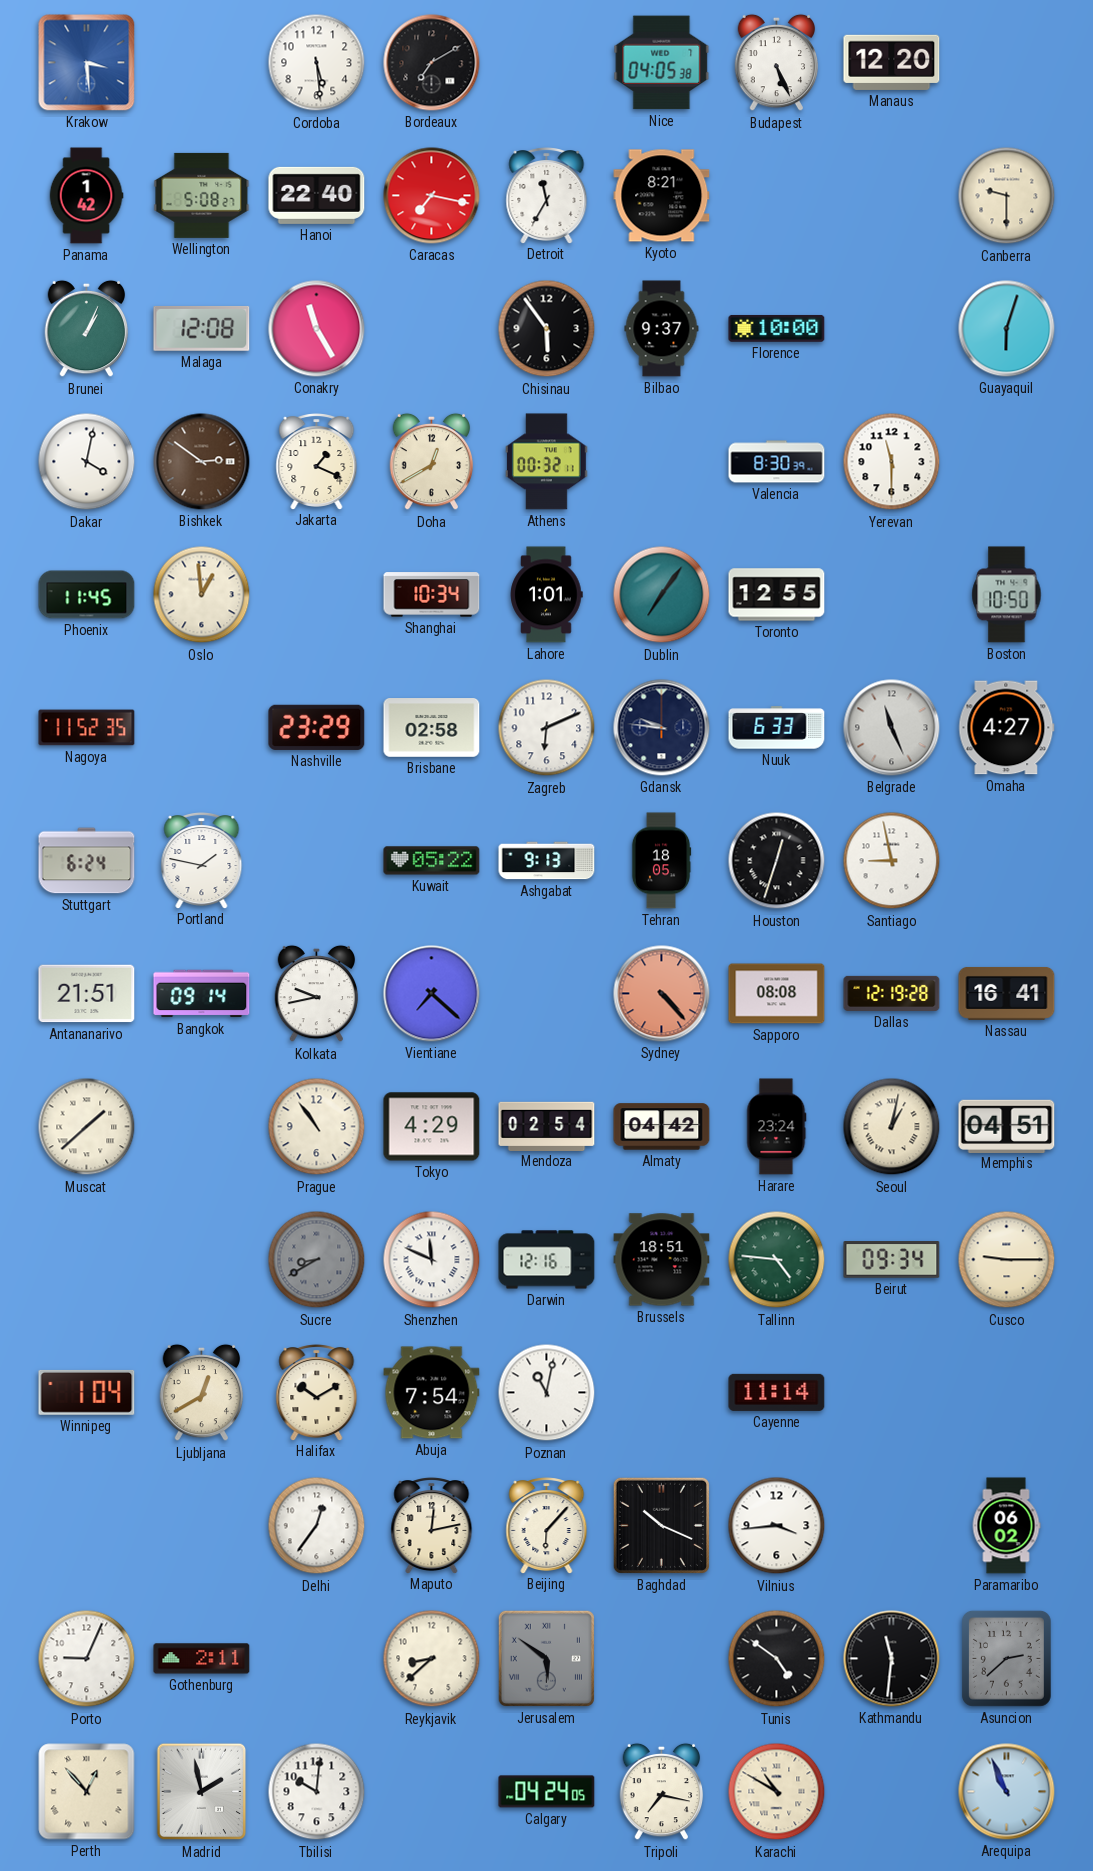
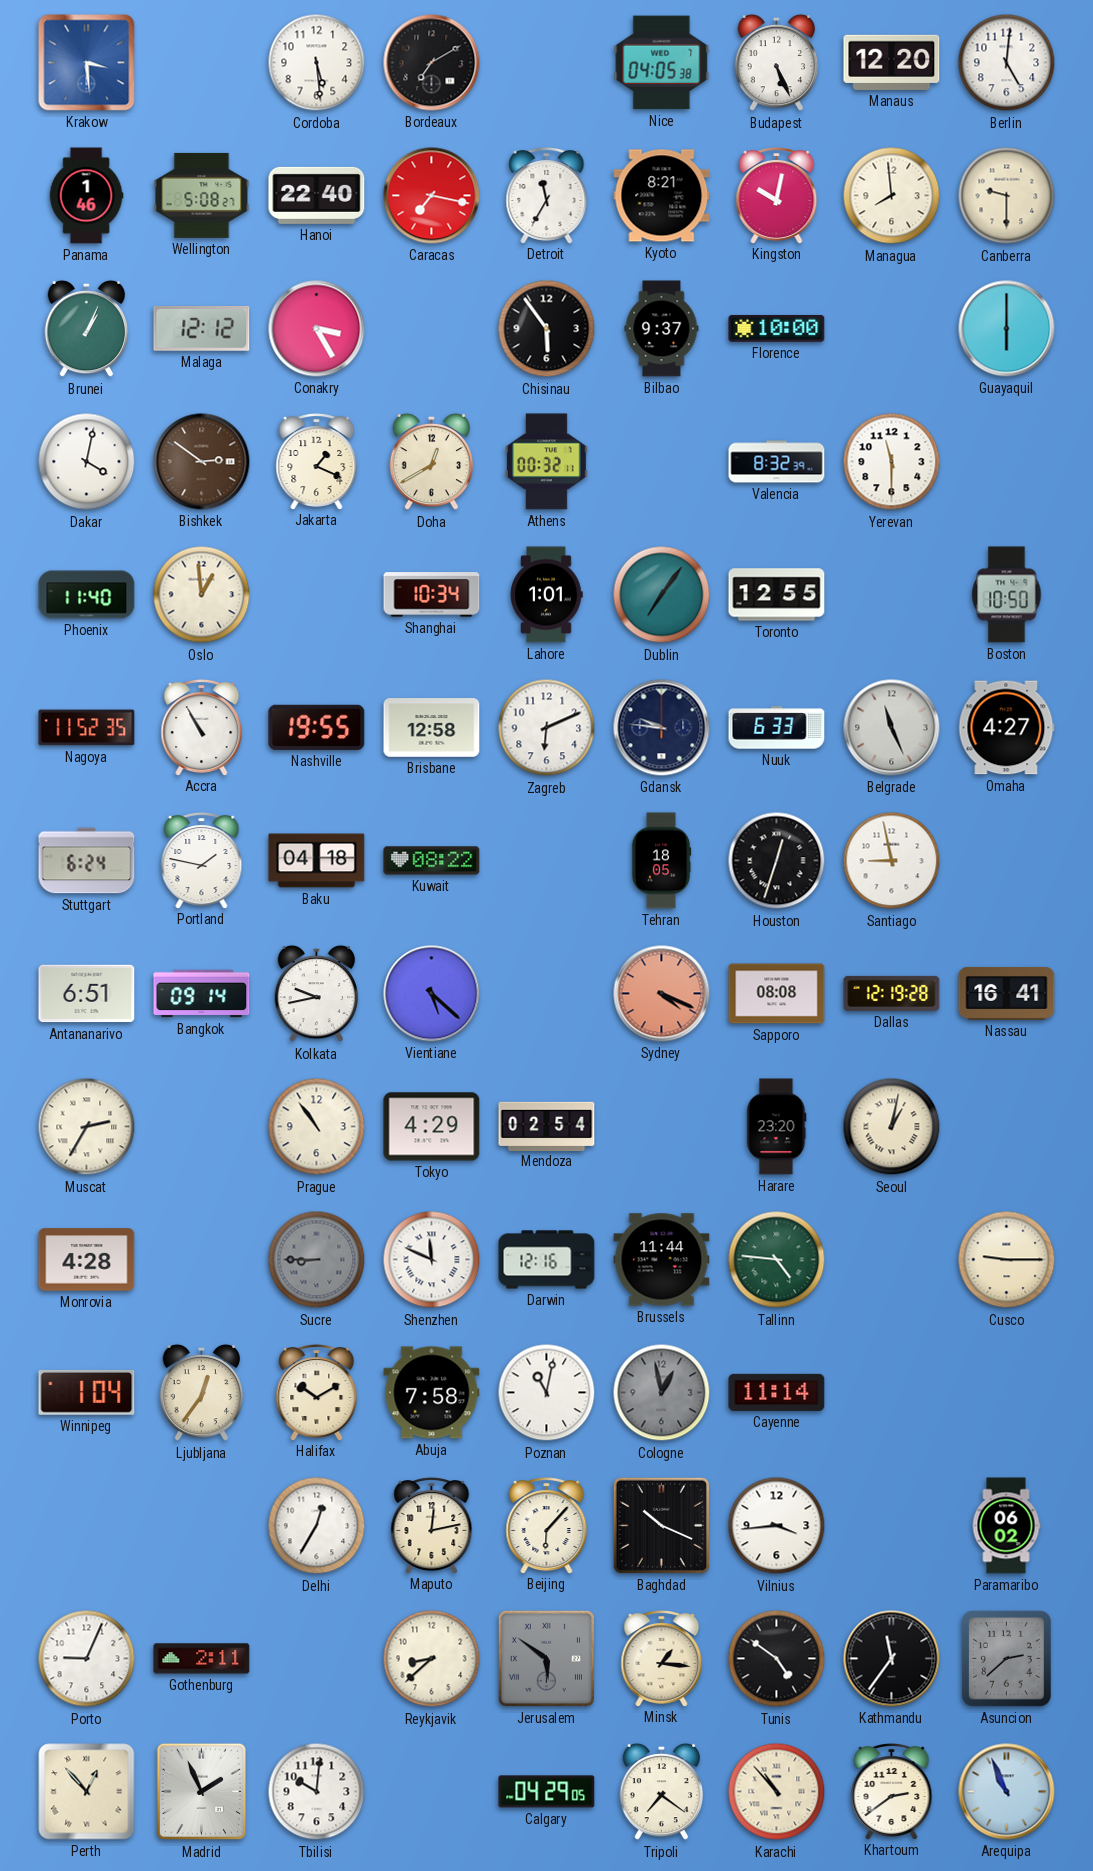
Berlin: none -> 5:01
Panama: 1:42 -> 1:46
Kingston: none -> 10:02
Managua: none -> 7:59
Malaga: 12:08 -> 12:12
Conakry: 11:25 -> 3:25
Guayaquil: 6:03 -> 6:00
Valencia: 8:30 -> 8:32
Phoenix: 11:45 -> 11:40
Accra: none -> 10:55
Nashville: 23:29 -> 19:55
Brisbane: 02:58 -> 12:58
Baku: none -> 04:18
Kuwait: 05:22 -> 08:22
Ashgabat: 9:13 -> none
Antananarivo: 21:51 -> 6:51
Vientiane: 7:22 -> 5:22
Sydney: 4:23 -> 4:19
Muscat: 1:38 -> 2:35
Almaty: 04:42 -> none
Harare: 23:24 -> 23:20
Memphis: 04:51 -> none
Monrovia: none -> 4:28
Sucre: 8:40 -> 8:45
Brussels: 18:51 -> 11:44
Beirut: 09:34 -> none
Ljubljana: 12:40 -> 12:36
Abuja: 7:54 -> 7:58
Cologne: none -> 12:58
Delhi: 12:36 -> 12:35
Minsk: none -> 1:16
Kathmandu: 11:31 -> 11:36
Madrid: 1:58 -> 1:56
Calgary: 04:24 -> 04:29
Tripoli: 7:17 -> 7:21
Karachi: 10:50 -> 10:53
Khartoum: none -> 2:39
